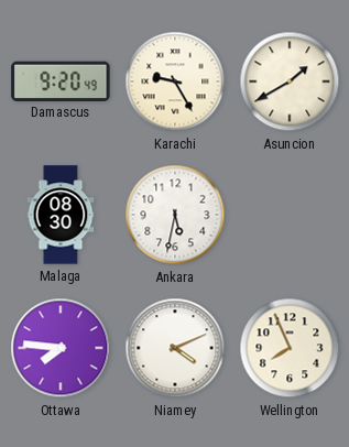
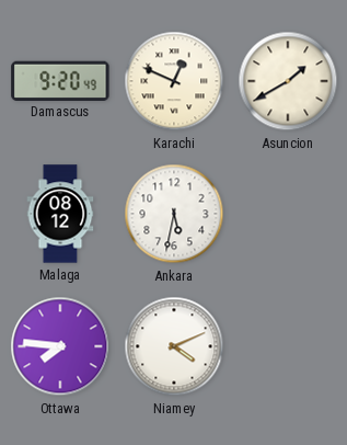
Karachi: 9:25 -> 12:49
Malaga: 08:30 -> 08:12
Wellington: 7:56 -> none
